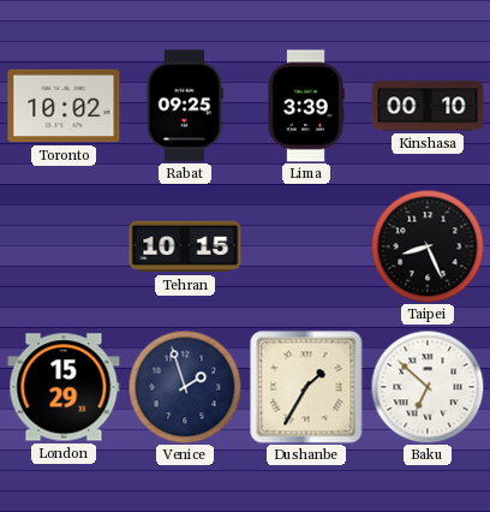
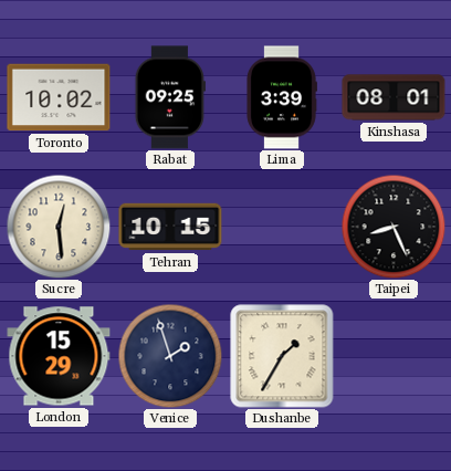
Kinshasa: 00:10 -> 08:01
Sucre: none -> 12:29
Baku: 6:52 -> none
